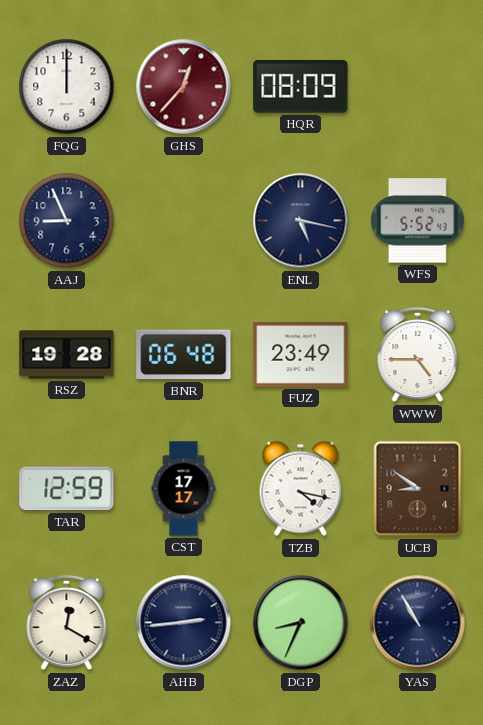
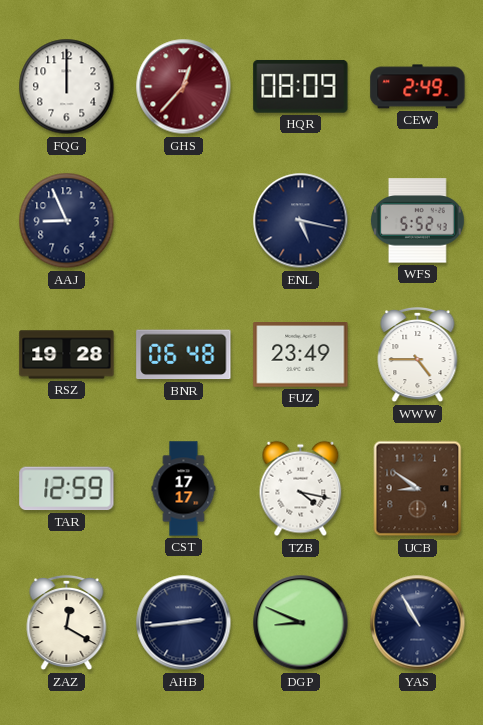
CEW: none -> 2:49
DGP: 8:34 -> 8:49
